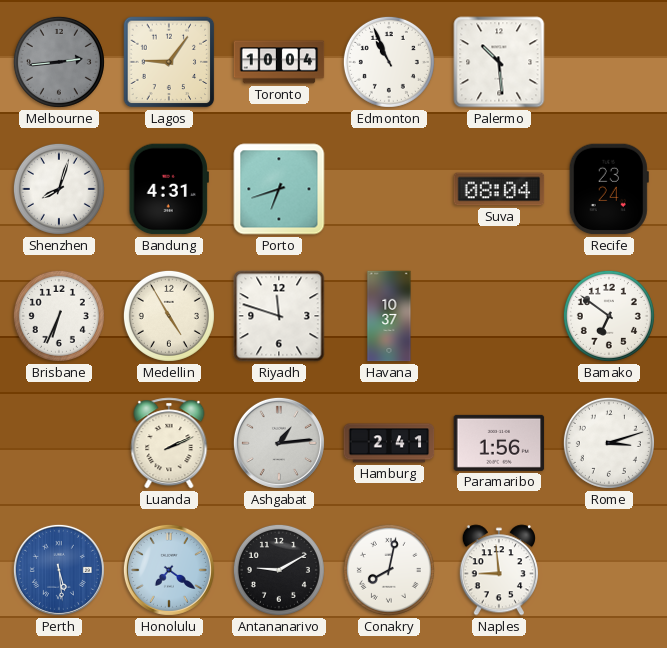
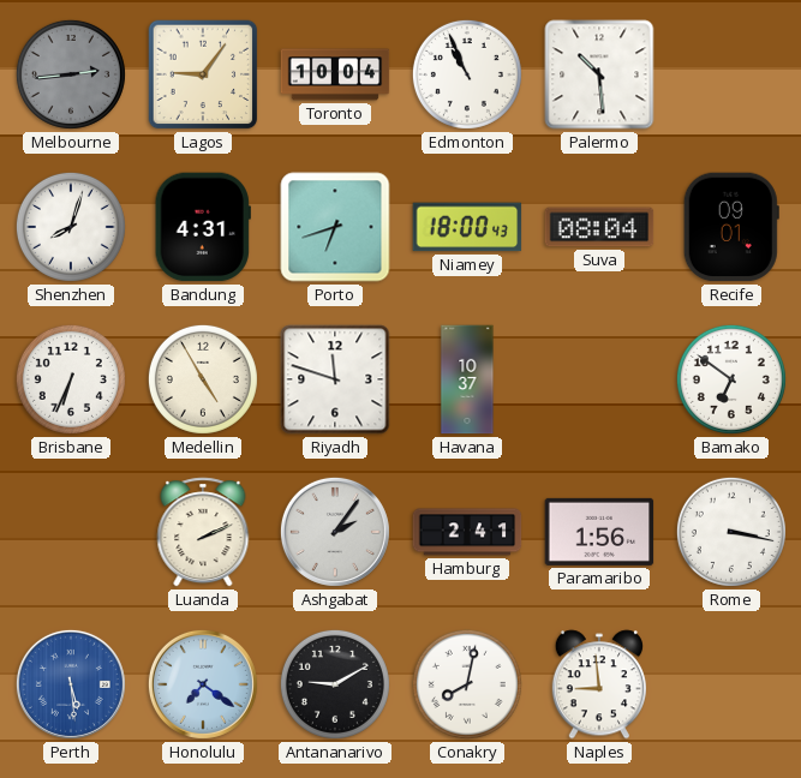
Niamey: none -> 18:00
Recife: 23:24 -> 09:01
Ashgabat: 1:14 -> 2:06
Rome: 3:12 -> 3:17
